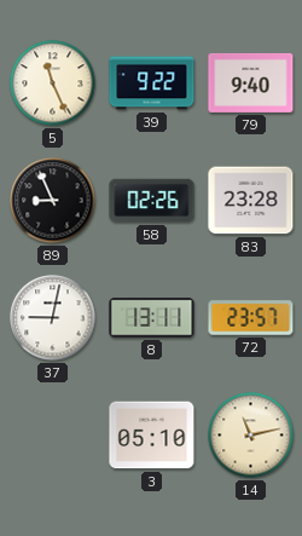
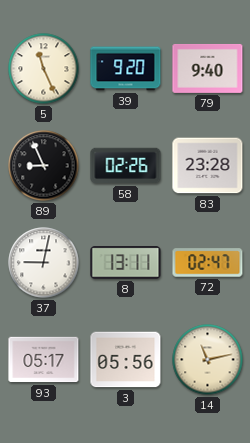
39: 9:22 -> 9:20
72: 23:57 -> 02:47
93: none -> 05:17
3: 05:10 -> 05:56
